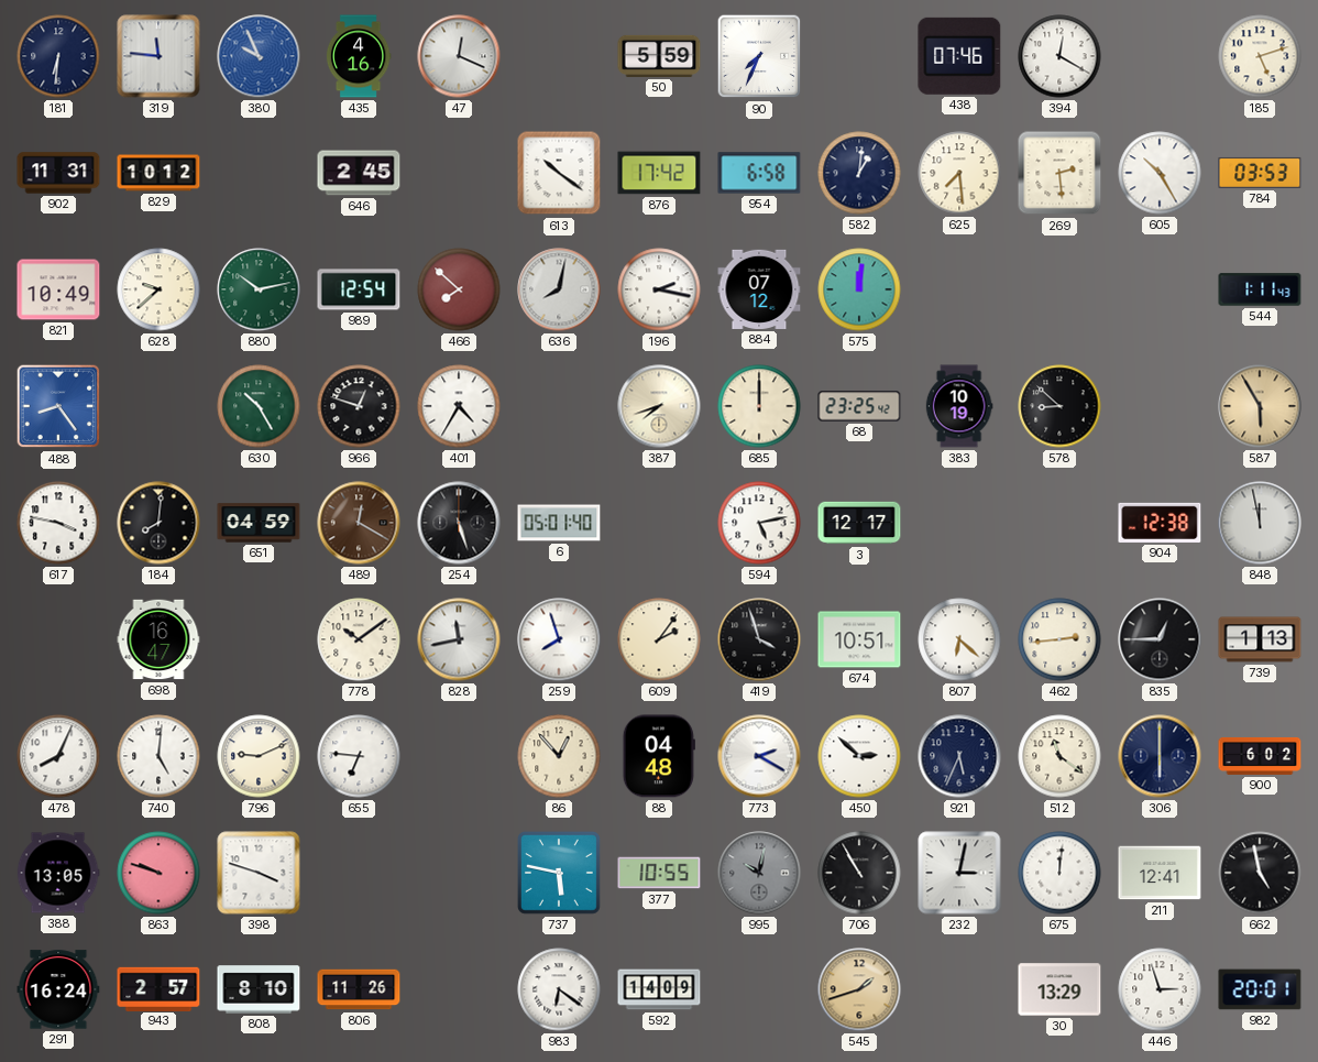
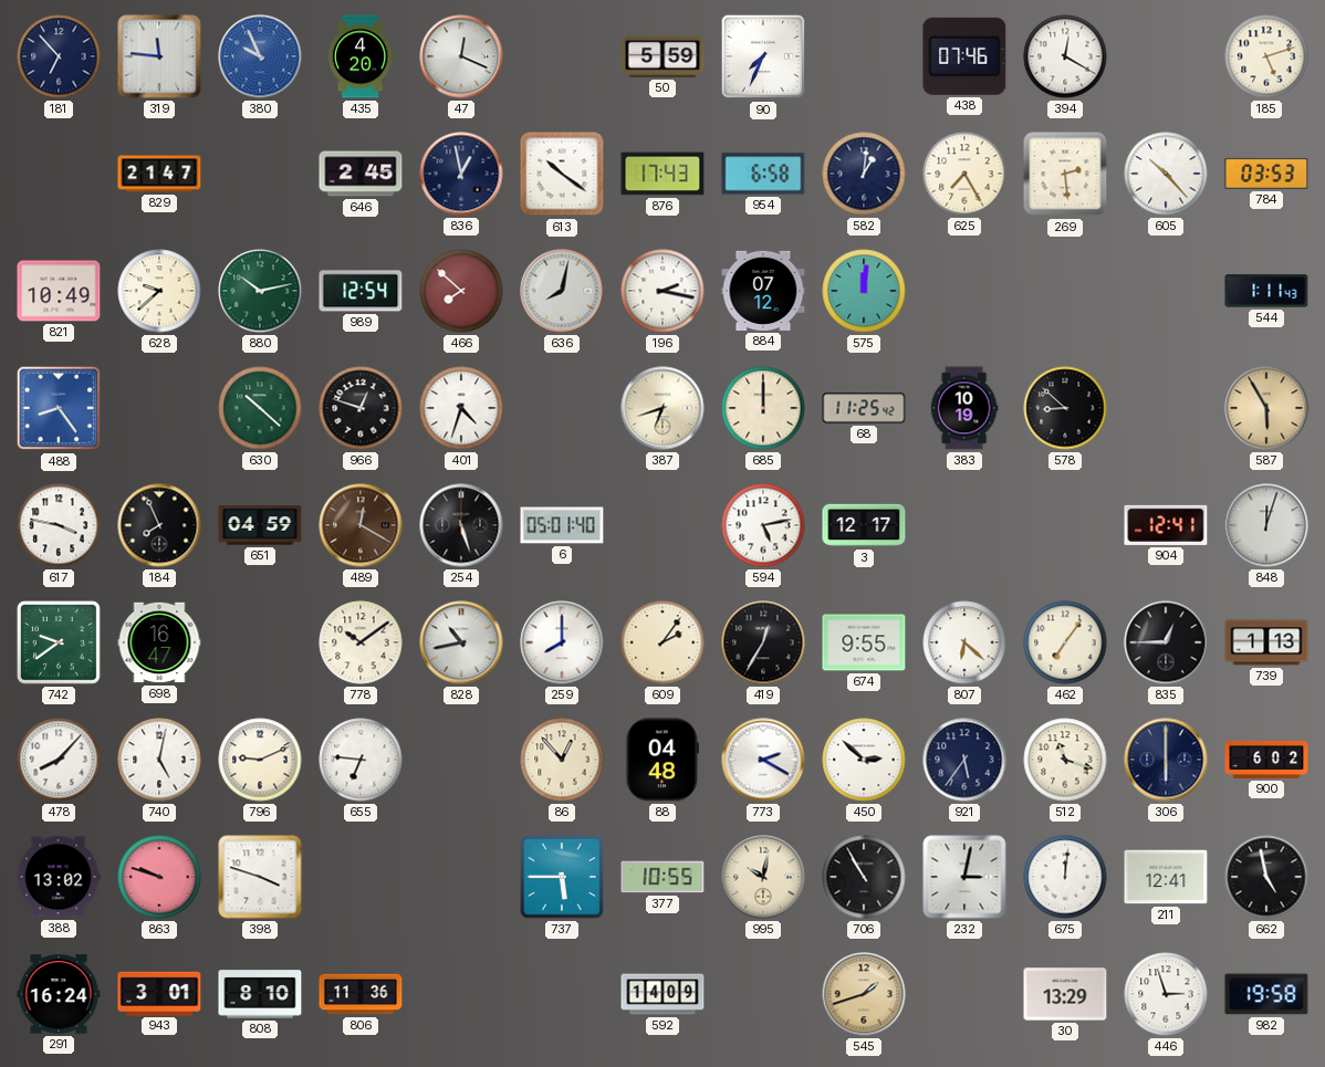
181: 6:31 -> 6:53
435: 4:16 -> 4:20
902: 11:31 -> none
829: 10:12 -> 21:47
836: none -> 12:58
876: 17:42 -> 17:43
625: 7:29 -> 7:25
605: 10:25 -> 10:23
630: 10:25 -> 10:22
401: 4:35 -> 4:33
387: 7:42 -> 6:42
68: 23:25 -> 11:25
184: 8:01 -> 7:56
904: 12:38 -> 12:41
848: 11:58 -> 12:03
742: none -> 9:39
828: 11:43 -> 10:43
259: 7:57 -> 8:00
419: 3:57 -> 12:35
674: 10:51 -> 9:55
462: 2:44 -> 7:06
478: 8:04 -> 8:07
740: 5:01 -> 5:02
921: 5:34 -> 5:36
512: 11:21 -> 11:18
388: 13:05 -> 13:02
737: 5:47 -> 5:45
995 dial: grey -> cream
943: 2:57 -> 3:01
806: 11:26 -> 11:36
983: 6:21 -> none
982: 20:01 -> 19:58
